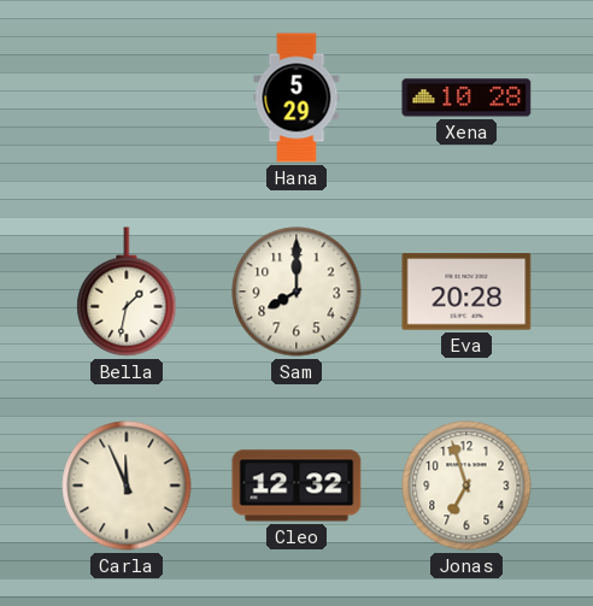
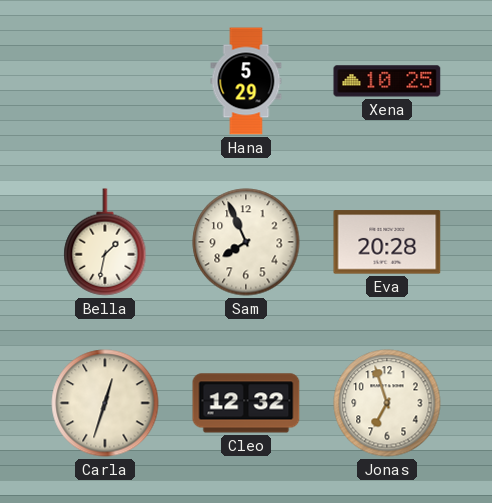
Xena: 10:28 -> 10:25
Sam: 8:00 -> 7:56
Carla: 11:56 -> 12:33
